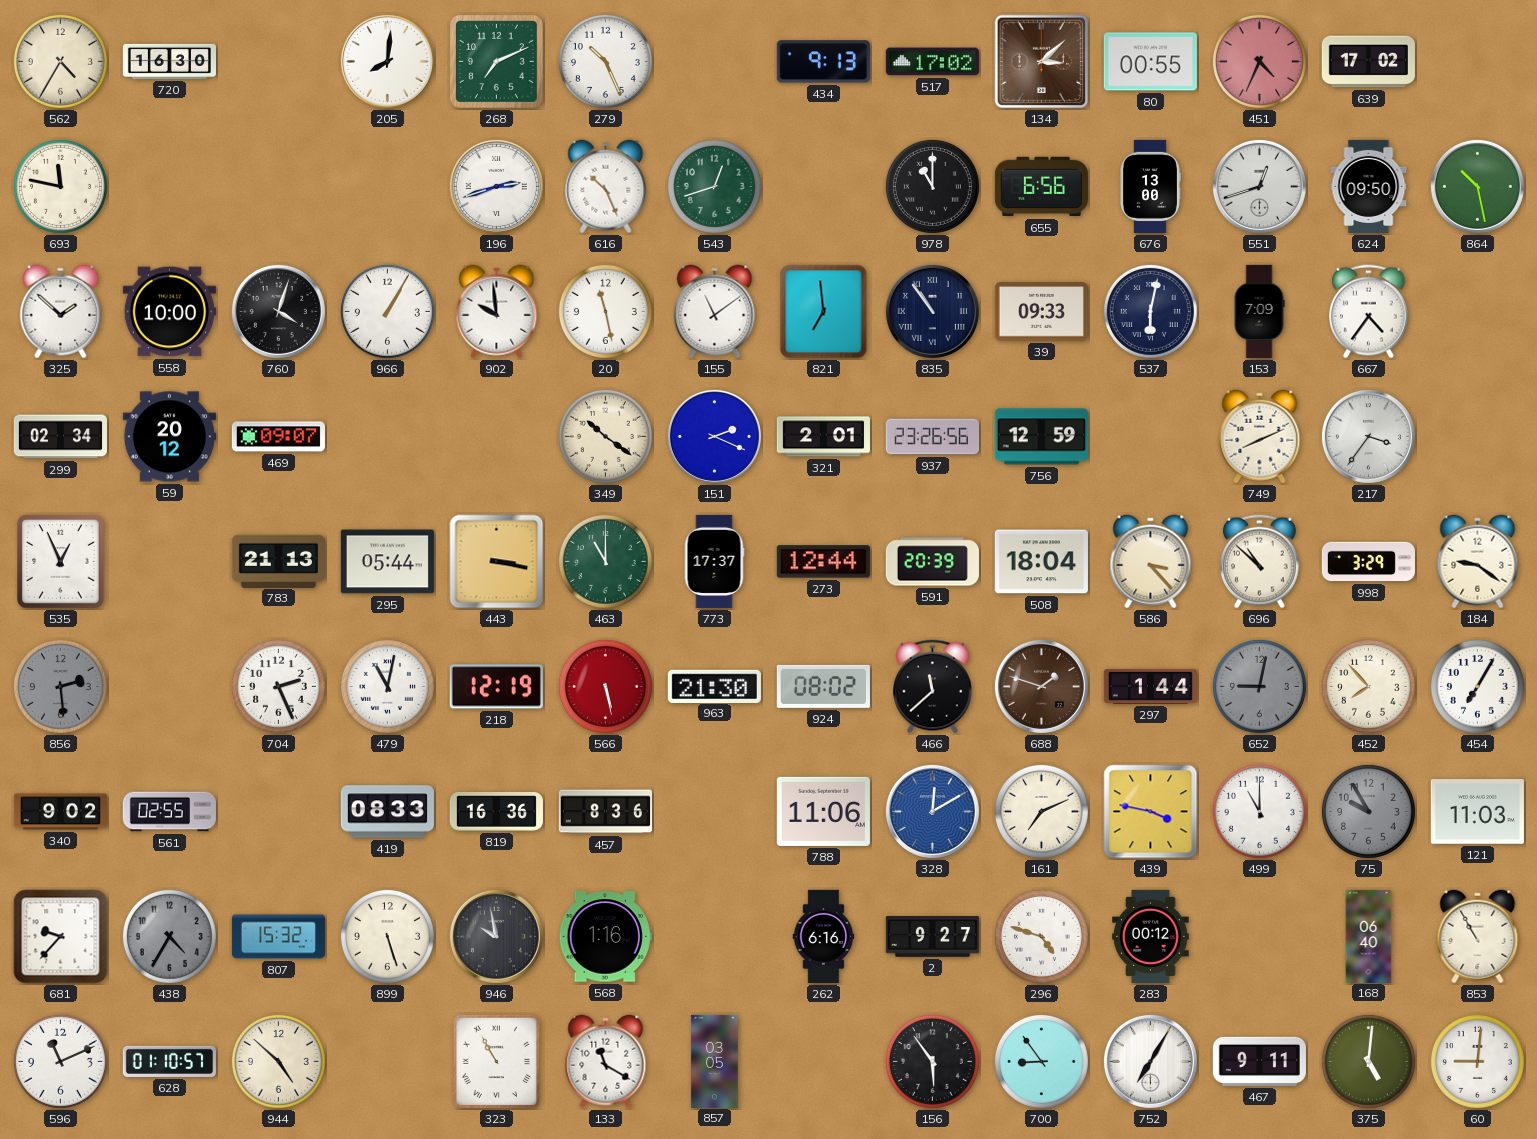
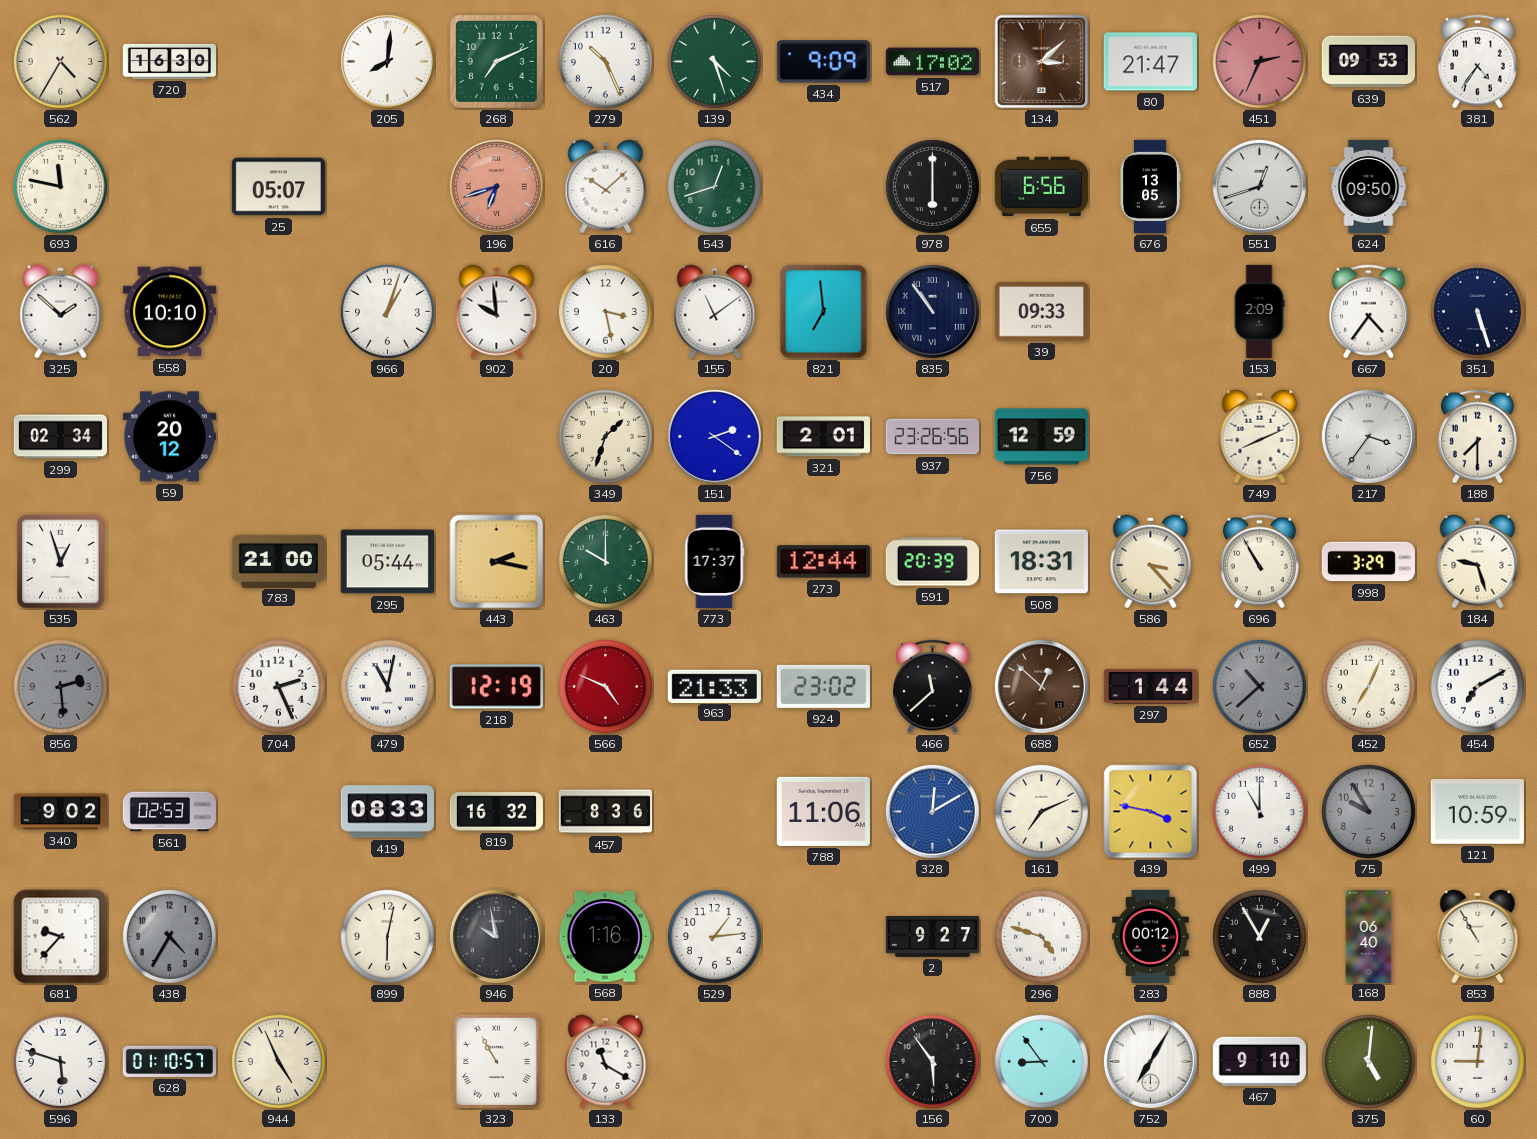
139: none -> 4:27
434: 9:13 -> 9:09
80: 00:55 -> 21:47
451: 4:34 -> 2:34
639: 17:02 -> 09:53
381: none -> 4:36
25: none -> 05:07
196: 2:42 -> 6:42
196 dial: white -> salmon
616: 10:26 -> 10:08
978: 11:00 -> 6:00
676: 13:00 -> 13:05
864: 10:28 -> none
558: 10:00 -> 10:10
760: 4:03 -> none
966: 1:05 -> 1:03
20: 11:28 -> 3:28
537: 6:02 -> none
153: 7:09 -> 2:09
351: none -> 5:27
469: 09:07 -> none
349: 10:21 -> 1:33
151: 2:19 -> 2:21
188: none -> 7:30
535: 12:56 -> 12:57
783: 21:13 -> 21:00
443: 3:17 -> 2:17
463: 11:00 -> 10:00
508: 18:04 -> 18:31
696: 10:52 -> 10:55
184: 9:21 -> 9:27
566: 5:28 -> 4:49
963: 21:30 -> 21:33
924: 08:02 -> 23:02
688: 1:48 -> 12:52
652: 9:02 -> 10:38
452: 7:53 -> 7:04
454: 7:05 -> 7:10
561: 02:55 -> 02:53
819: 16:36 -> 16:32
121: 11:03 -> 10:59
807: 15:32 -> none
899: 5:27 -> 6:02
529: none -> 1:14
262: 6:16 -> none
888: none -> 12:55
596: 11:11 -> 5:48
944: 4:52 -> 4:56
857: 03:05 -> none
467: 9:11 -> 9:10
